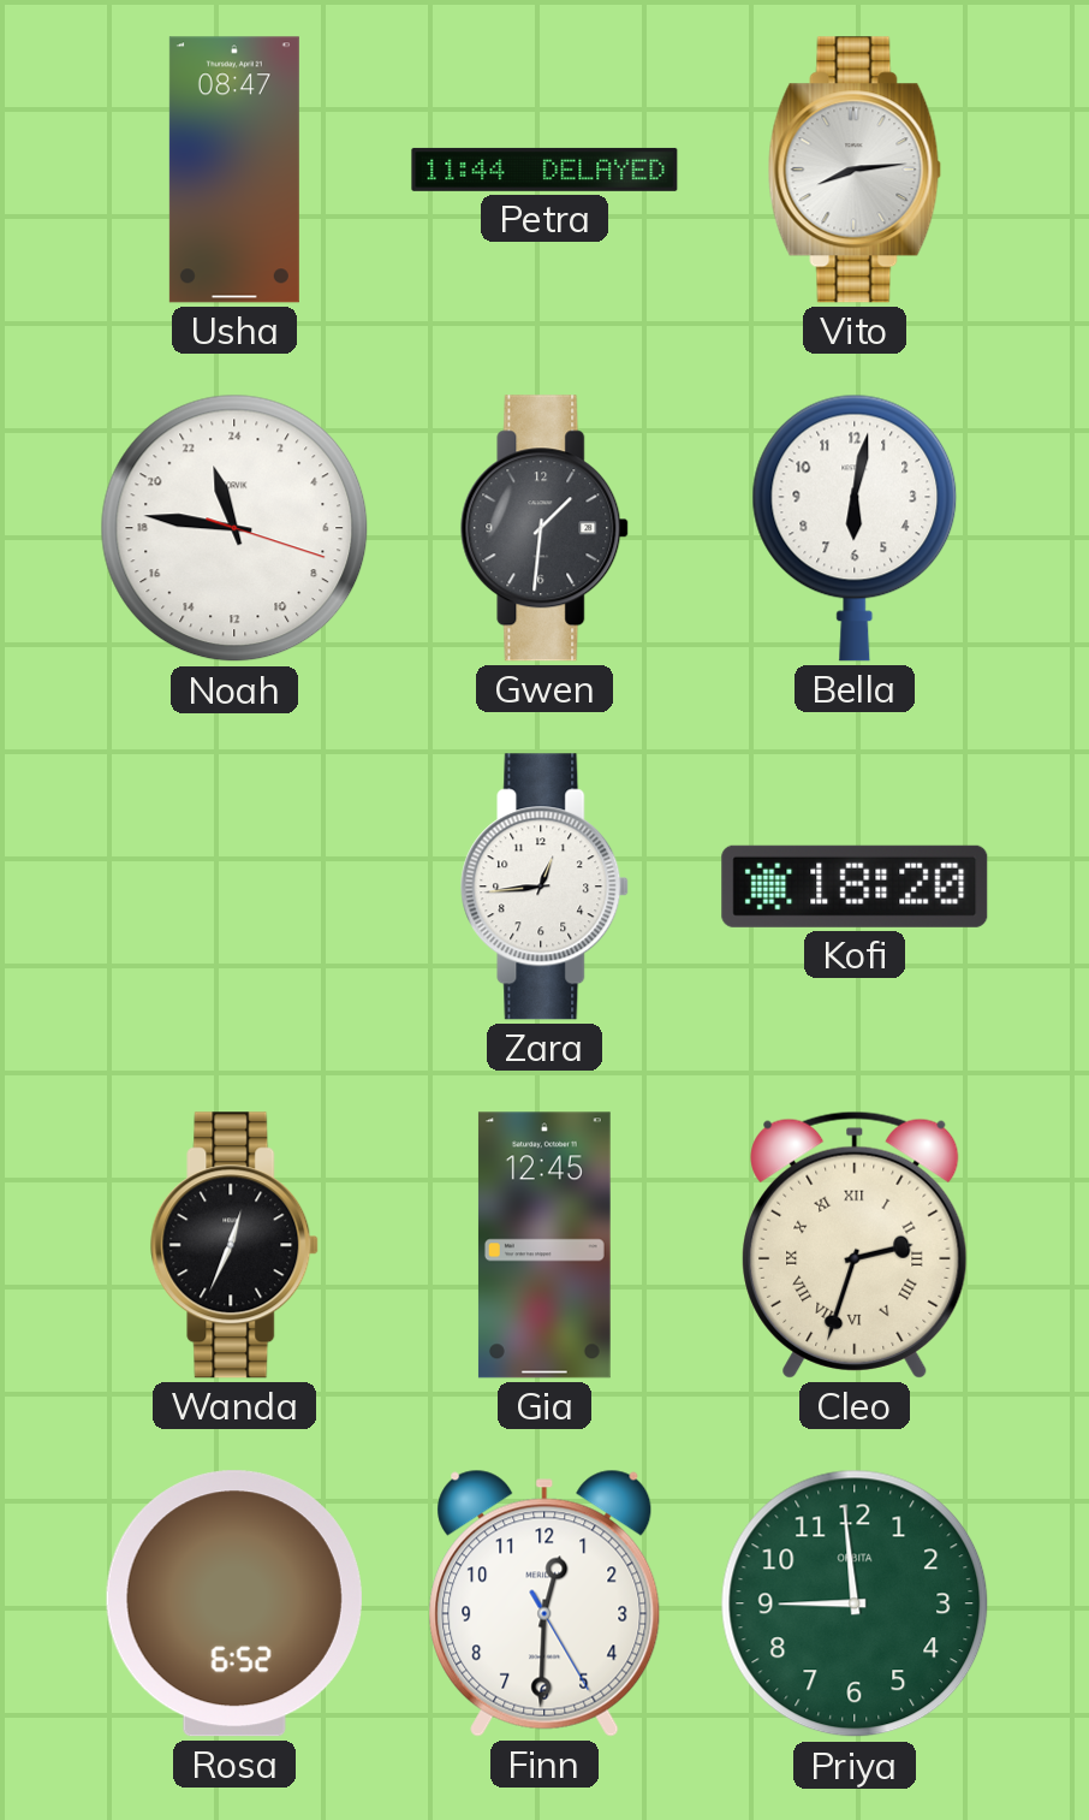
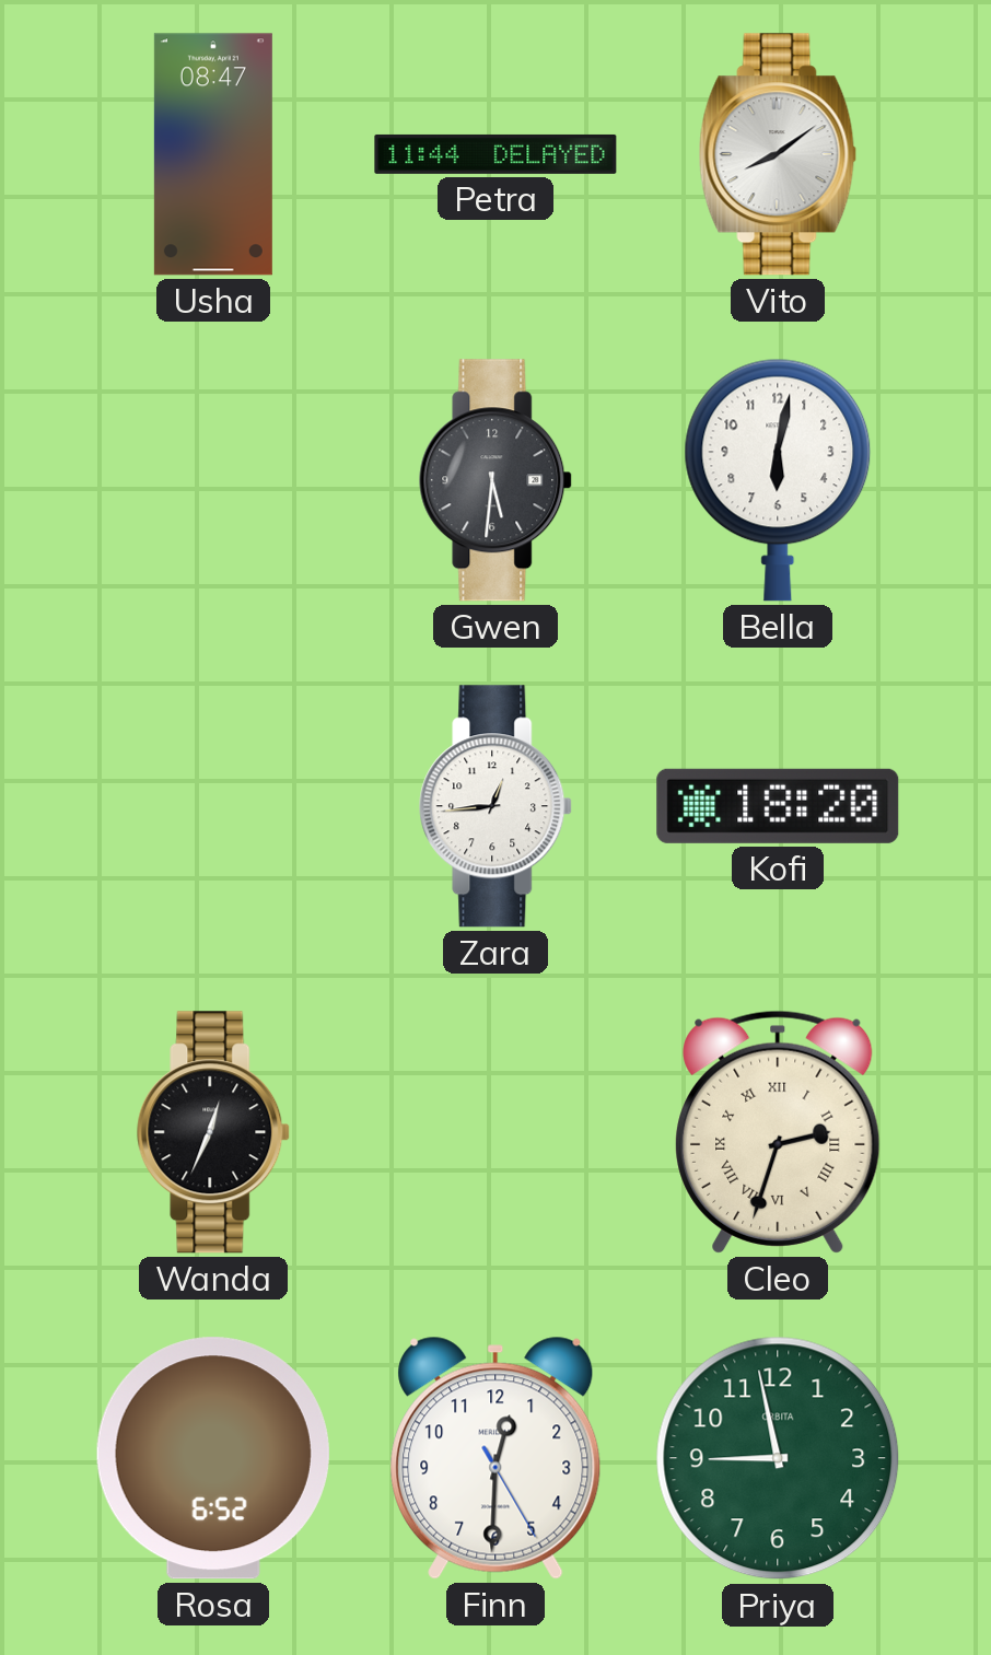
Vito: 8:14 -> 8:09
Noah: 22:46 -> none
Gwen: 1:31 -> 5:31
Gia: 12:45 -> none
Priya: 8:59 -> 8:58
